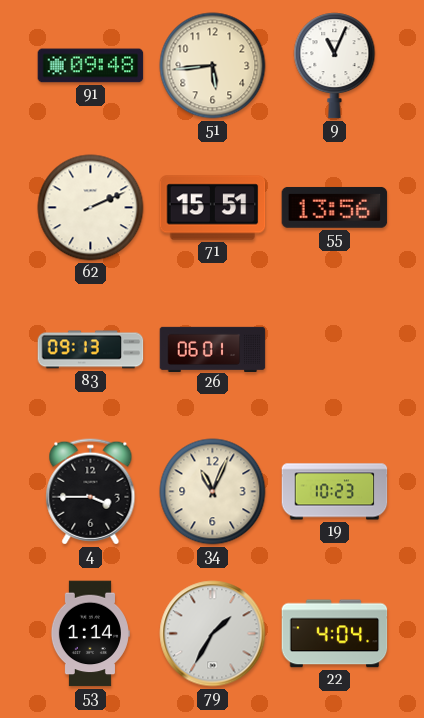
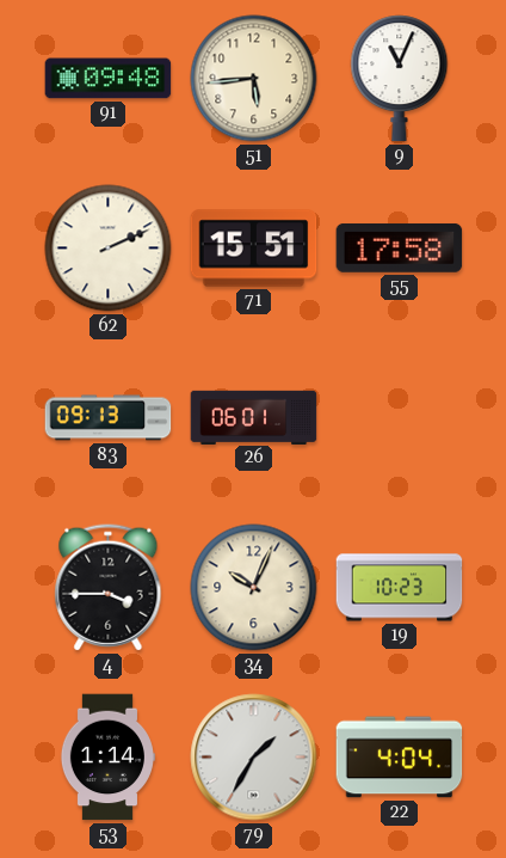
55: 13:56 -> 17:58
34: 11:04 -> 10:04
